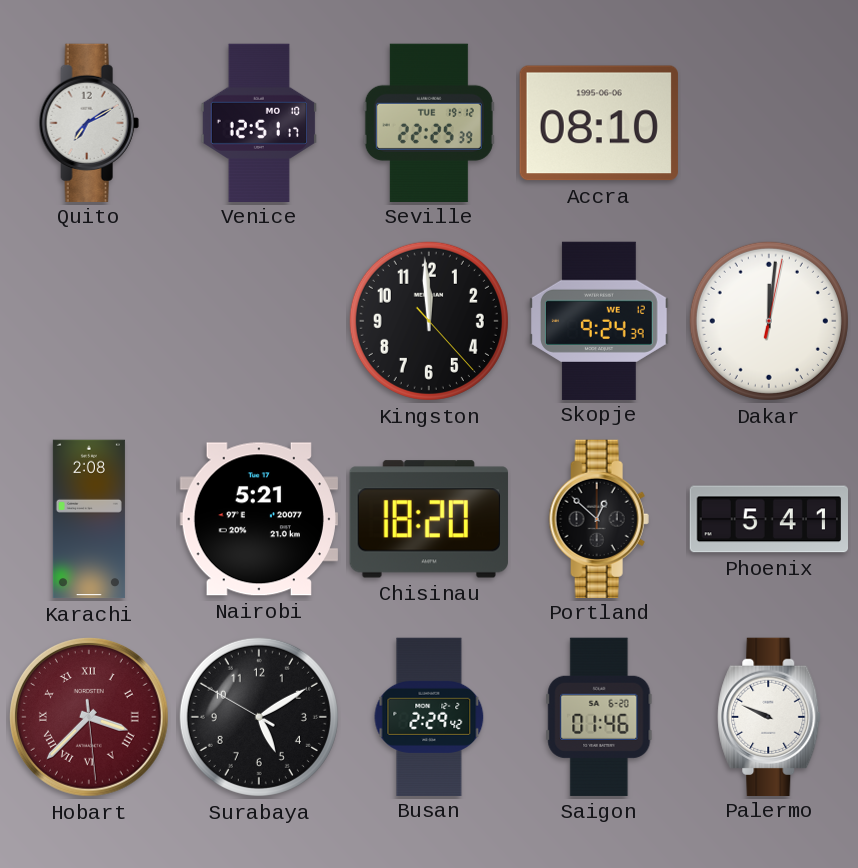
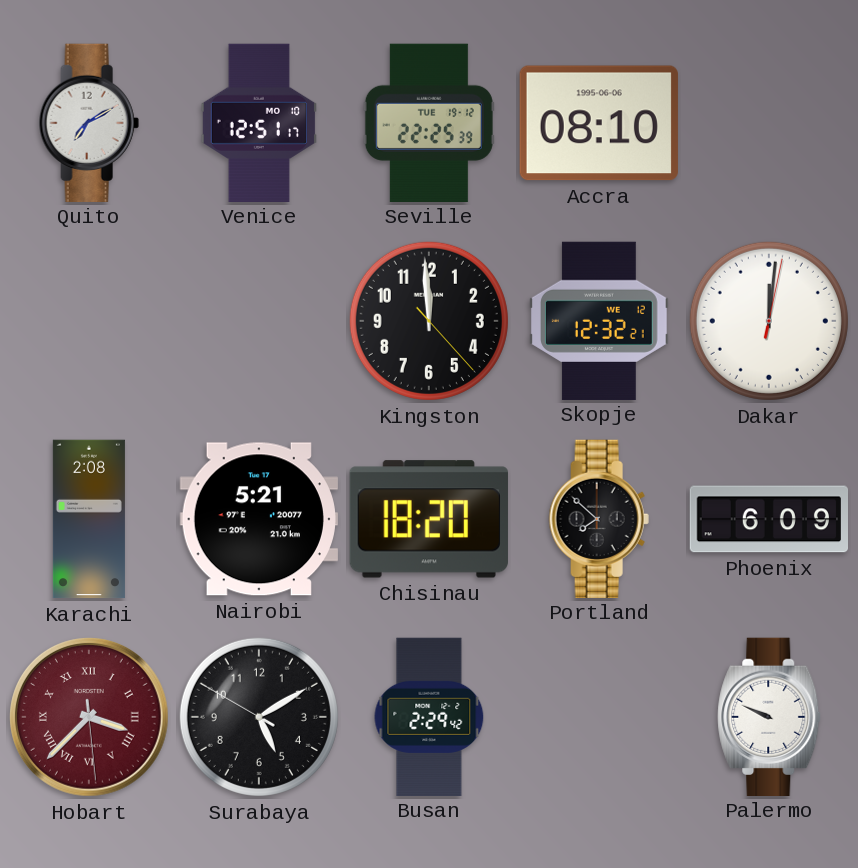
Skopje: 9:24 -> 12:32
Portland: 12:52 -> 7:52
Phoenix: 5:41 -> 6:09
Saigon: 01:46 -> none
